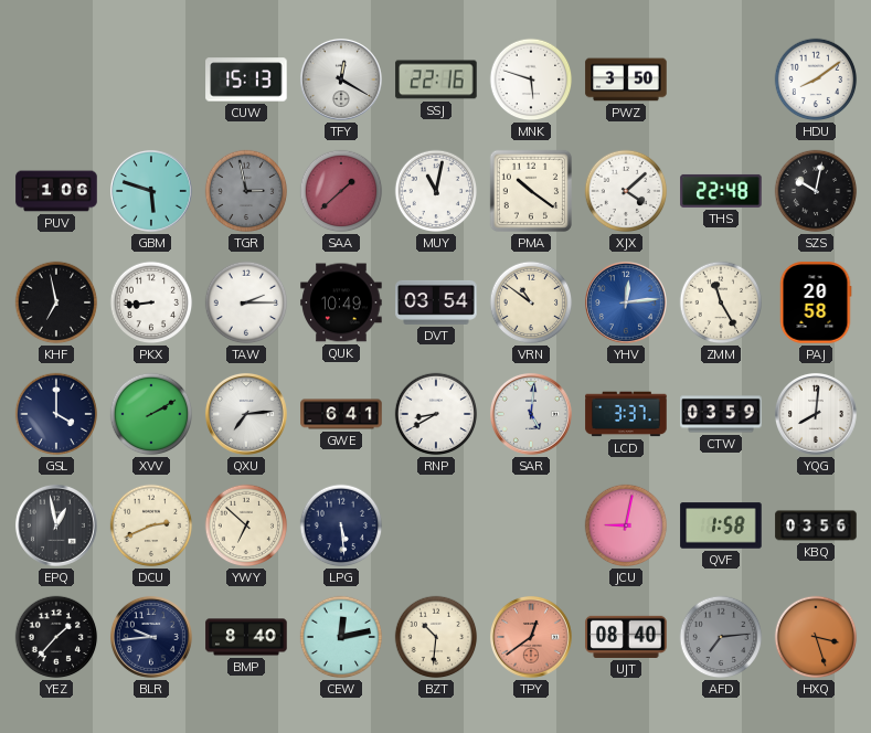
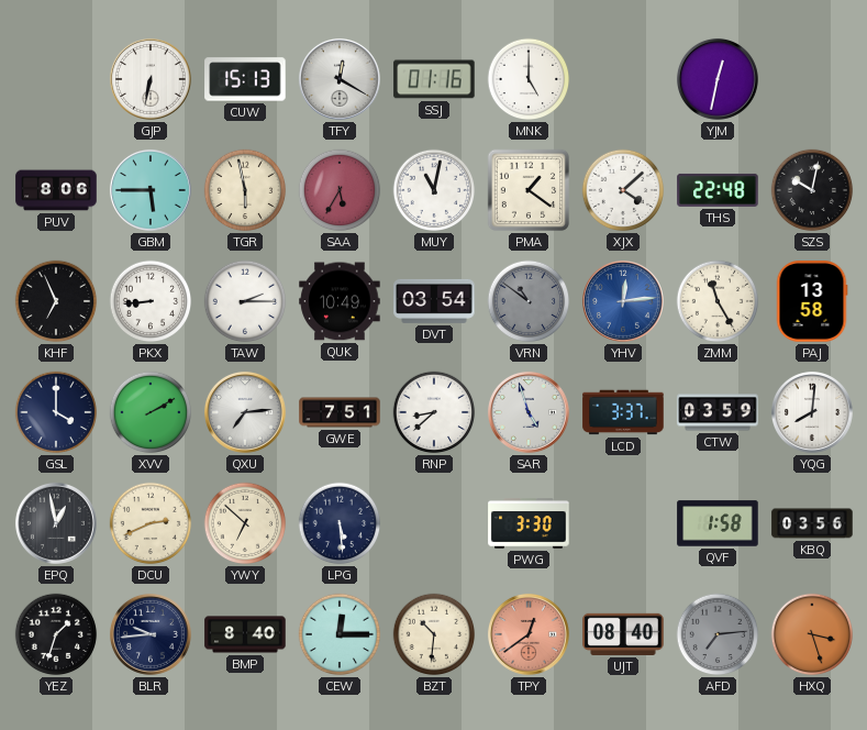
GJP: none -> 6:32
SSJ: 22:16 -> 01:16
MNK: 5:48 -> 5:00
PWZ: 3:50 -> none
YJM: none -> 12:32
HDU: 8:09 -> none
PUV: 1:06 -> 8:06
GBM: 5:48 -> 5:45
TGR: 2:58 -> 5:58
TGR dial: grey -> cream
SAA: 1:38 -> 5:35
PMA: 10:21 -> 1:21
KHF: 6:58 -> 6:56
VRN dial: cream -> grey
PAJ: 20:58 -> 13:58
GWE: 6:41 -> 7:51
RNP: 8:40 -> 8:38
SAR: 5:01 -> 4:57
PWG: none -> 3:30
JCU: 9:02 -> none
YEZ: 1:37 -> 1:33
CEW: 12:13 -> 12:15
